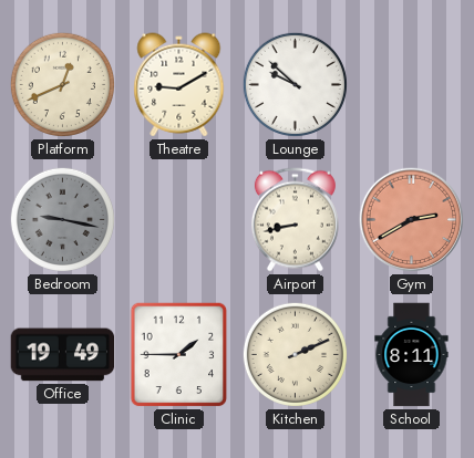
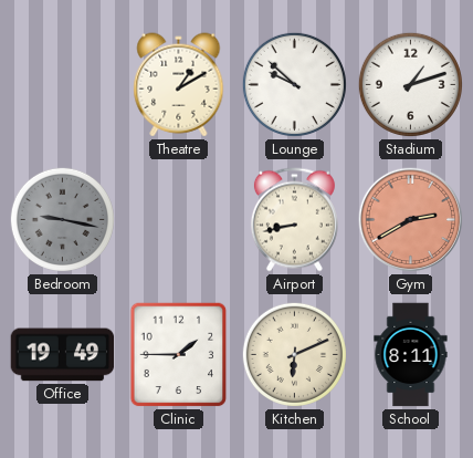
Platform: 12:41 -> none
Theatre: 9:10 -> 1:10
Stadium: none -> 1:12
Kitchen: 2:11 -> 6:11
